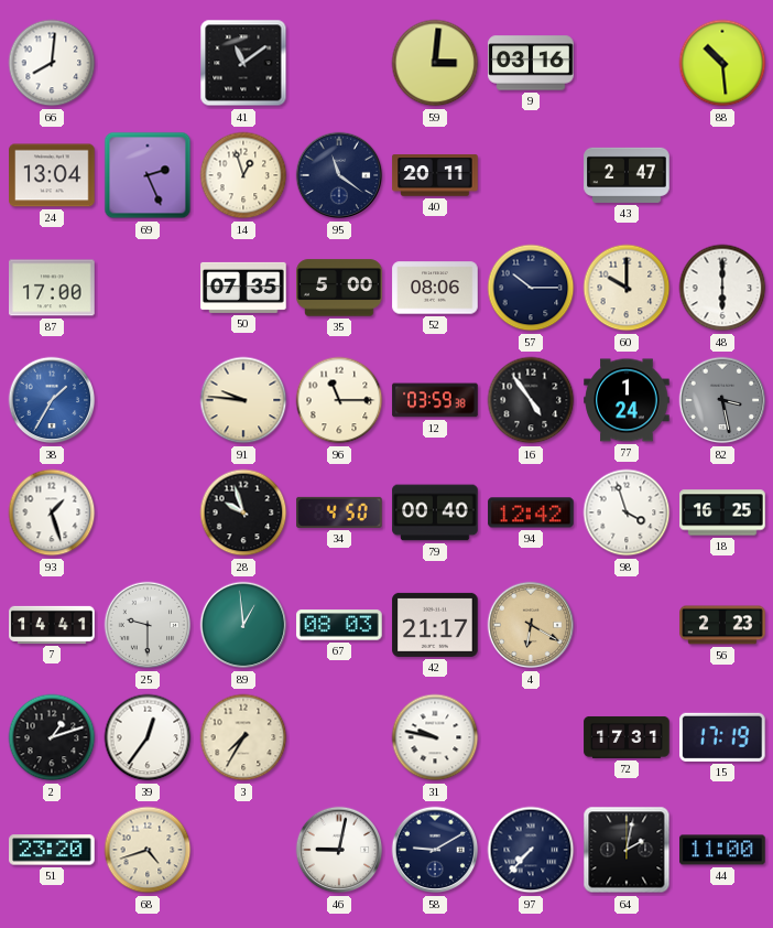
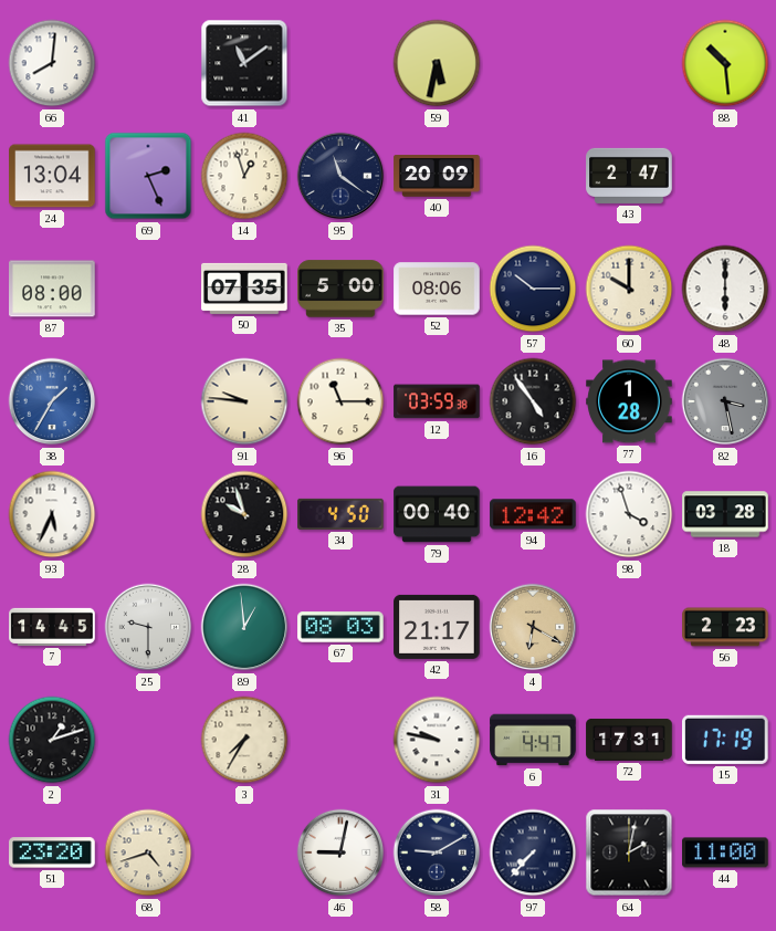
59: 3:01 -> 5:32
9: 03:16 -> none
40: 20:11 -> 20:09
87: 17:00 -> 08:00
77: 1:24 -> 1:28
93: 1:27 -> 5:34
18: 16:25 -> 03:28
7: 14:41 -> 14:45
39: 12:36 -> none
6: none -> 4:47
